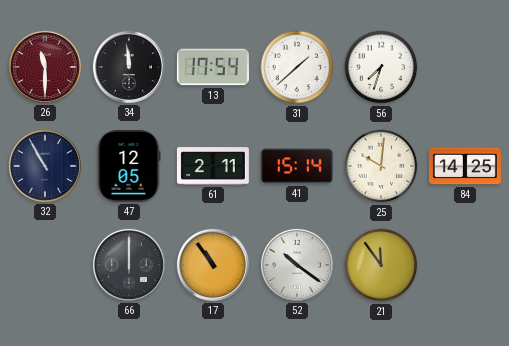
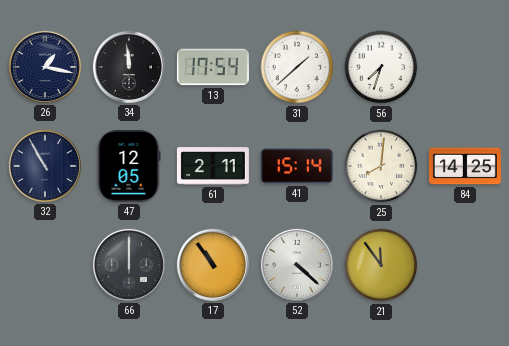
26: 11:30 -> 1:17
26 dial: burgundy -> navy
25: 10:01 -> 8:01
52: 10:21 -> 4:22
